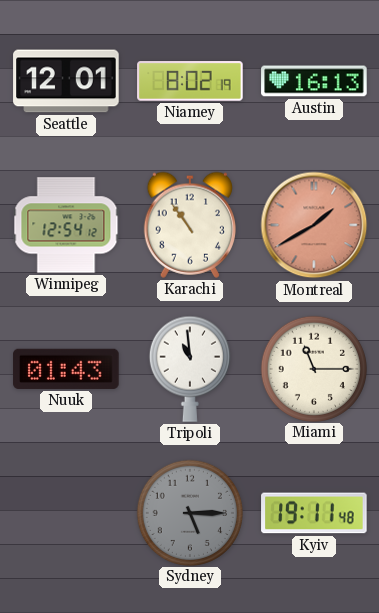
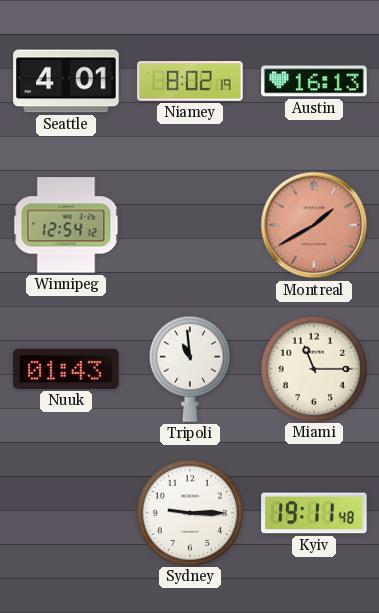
Seattle: 12:01 -> 4:01
Karachi: 10:54 -> none
Sydney: 5:15 -> 9:15
Sydney dial: grey -> white
